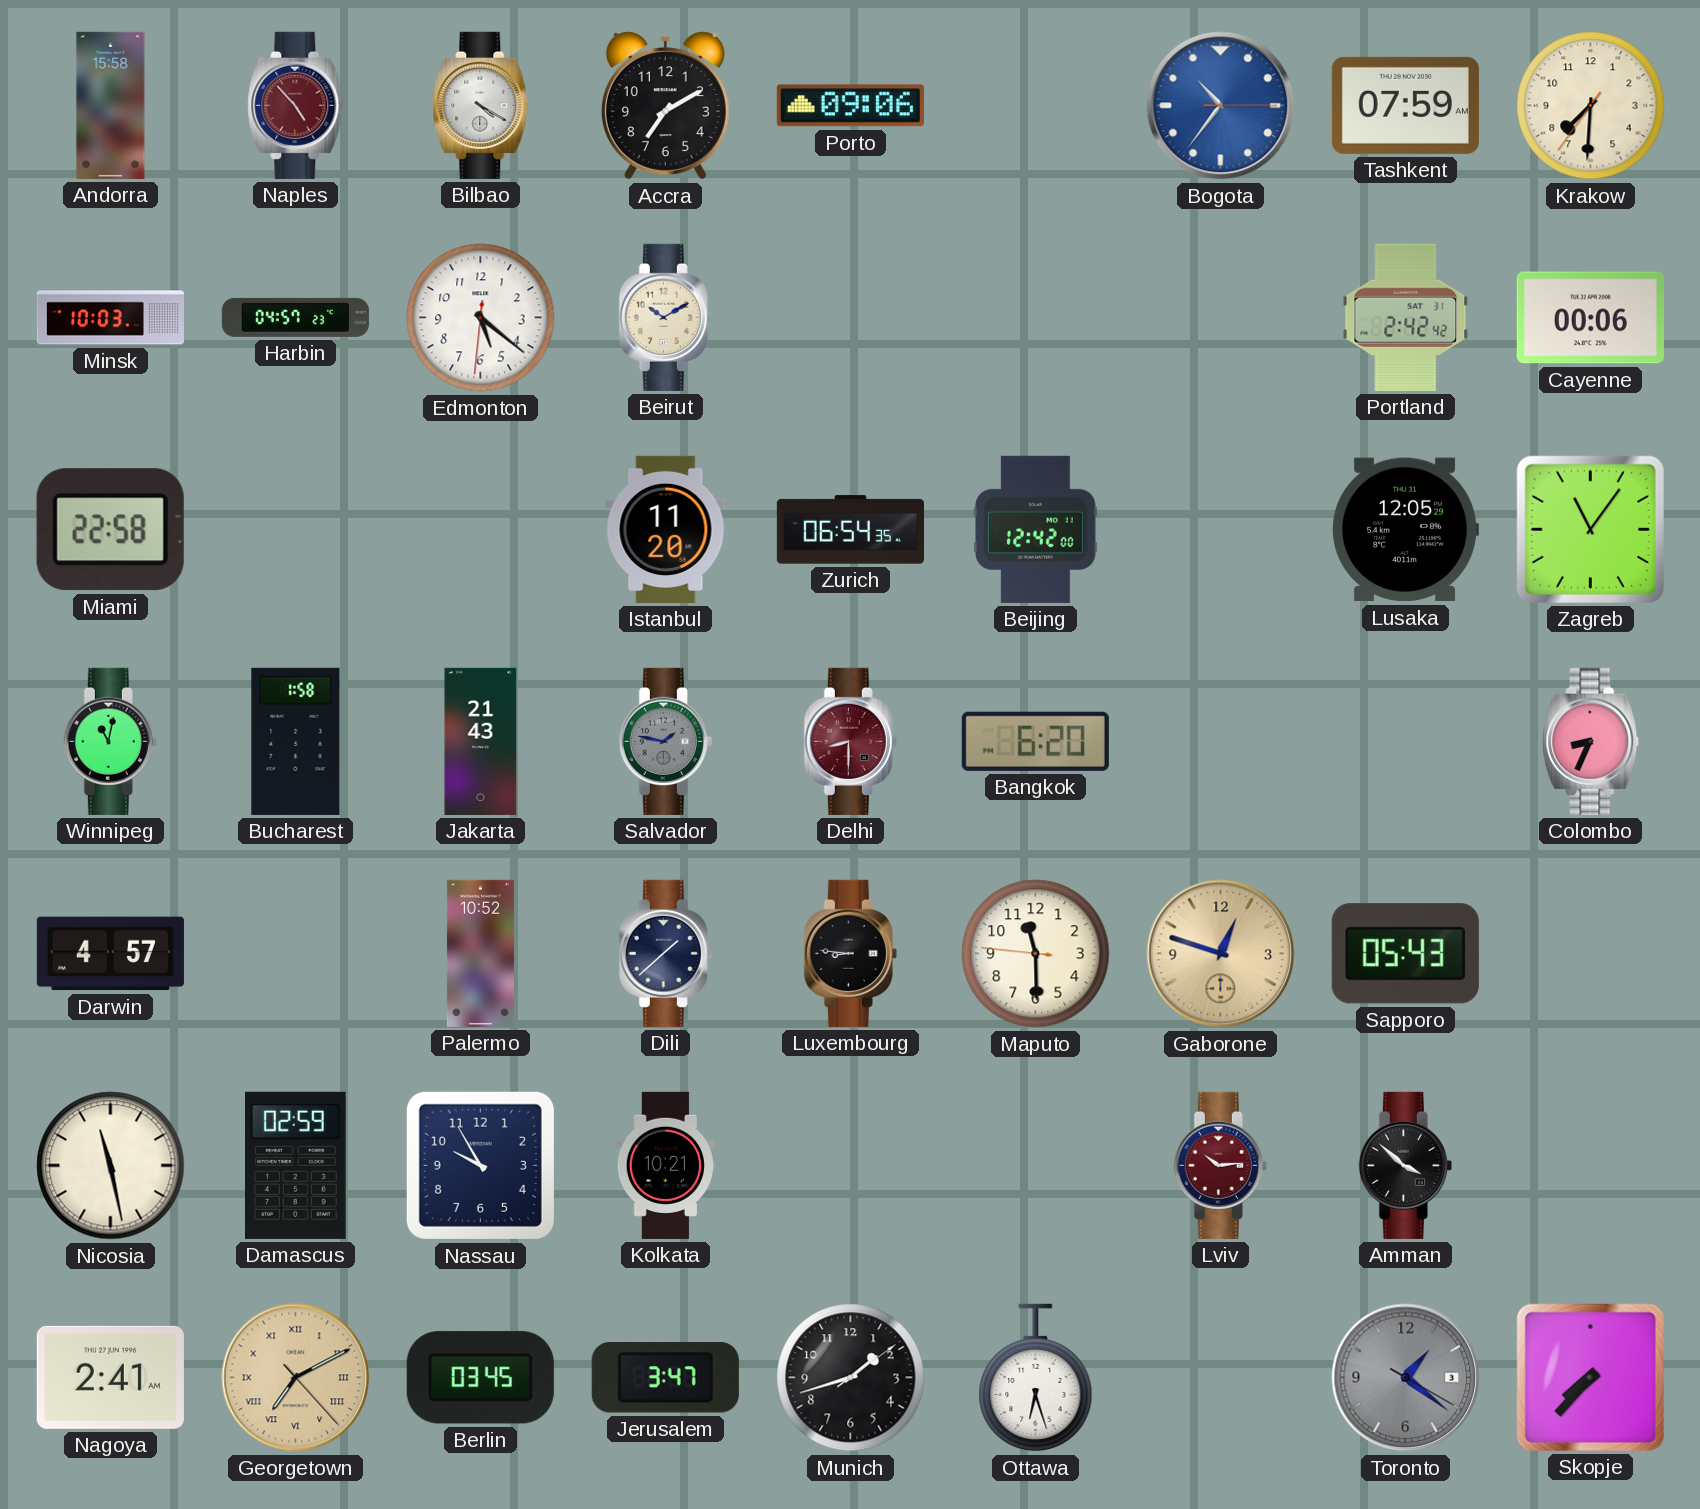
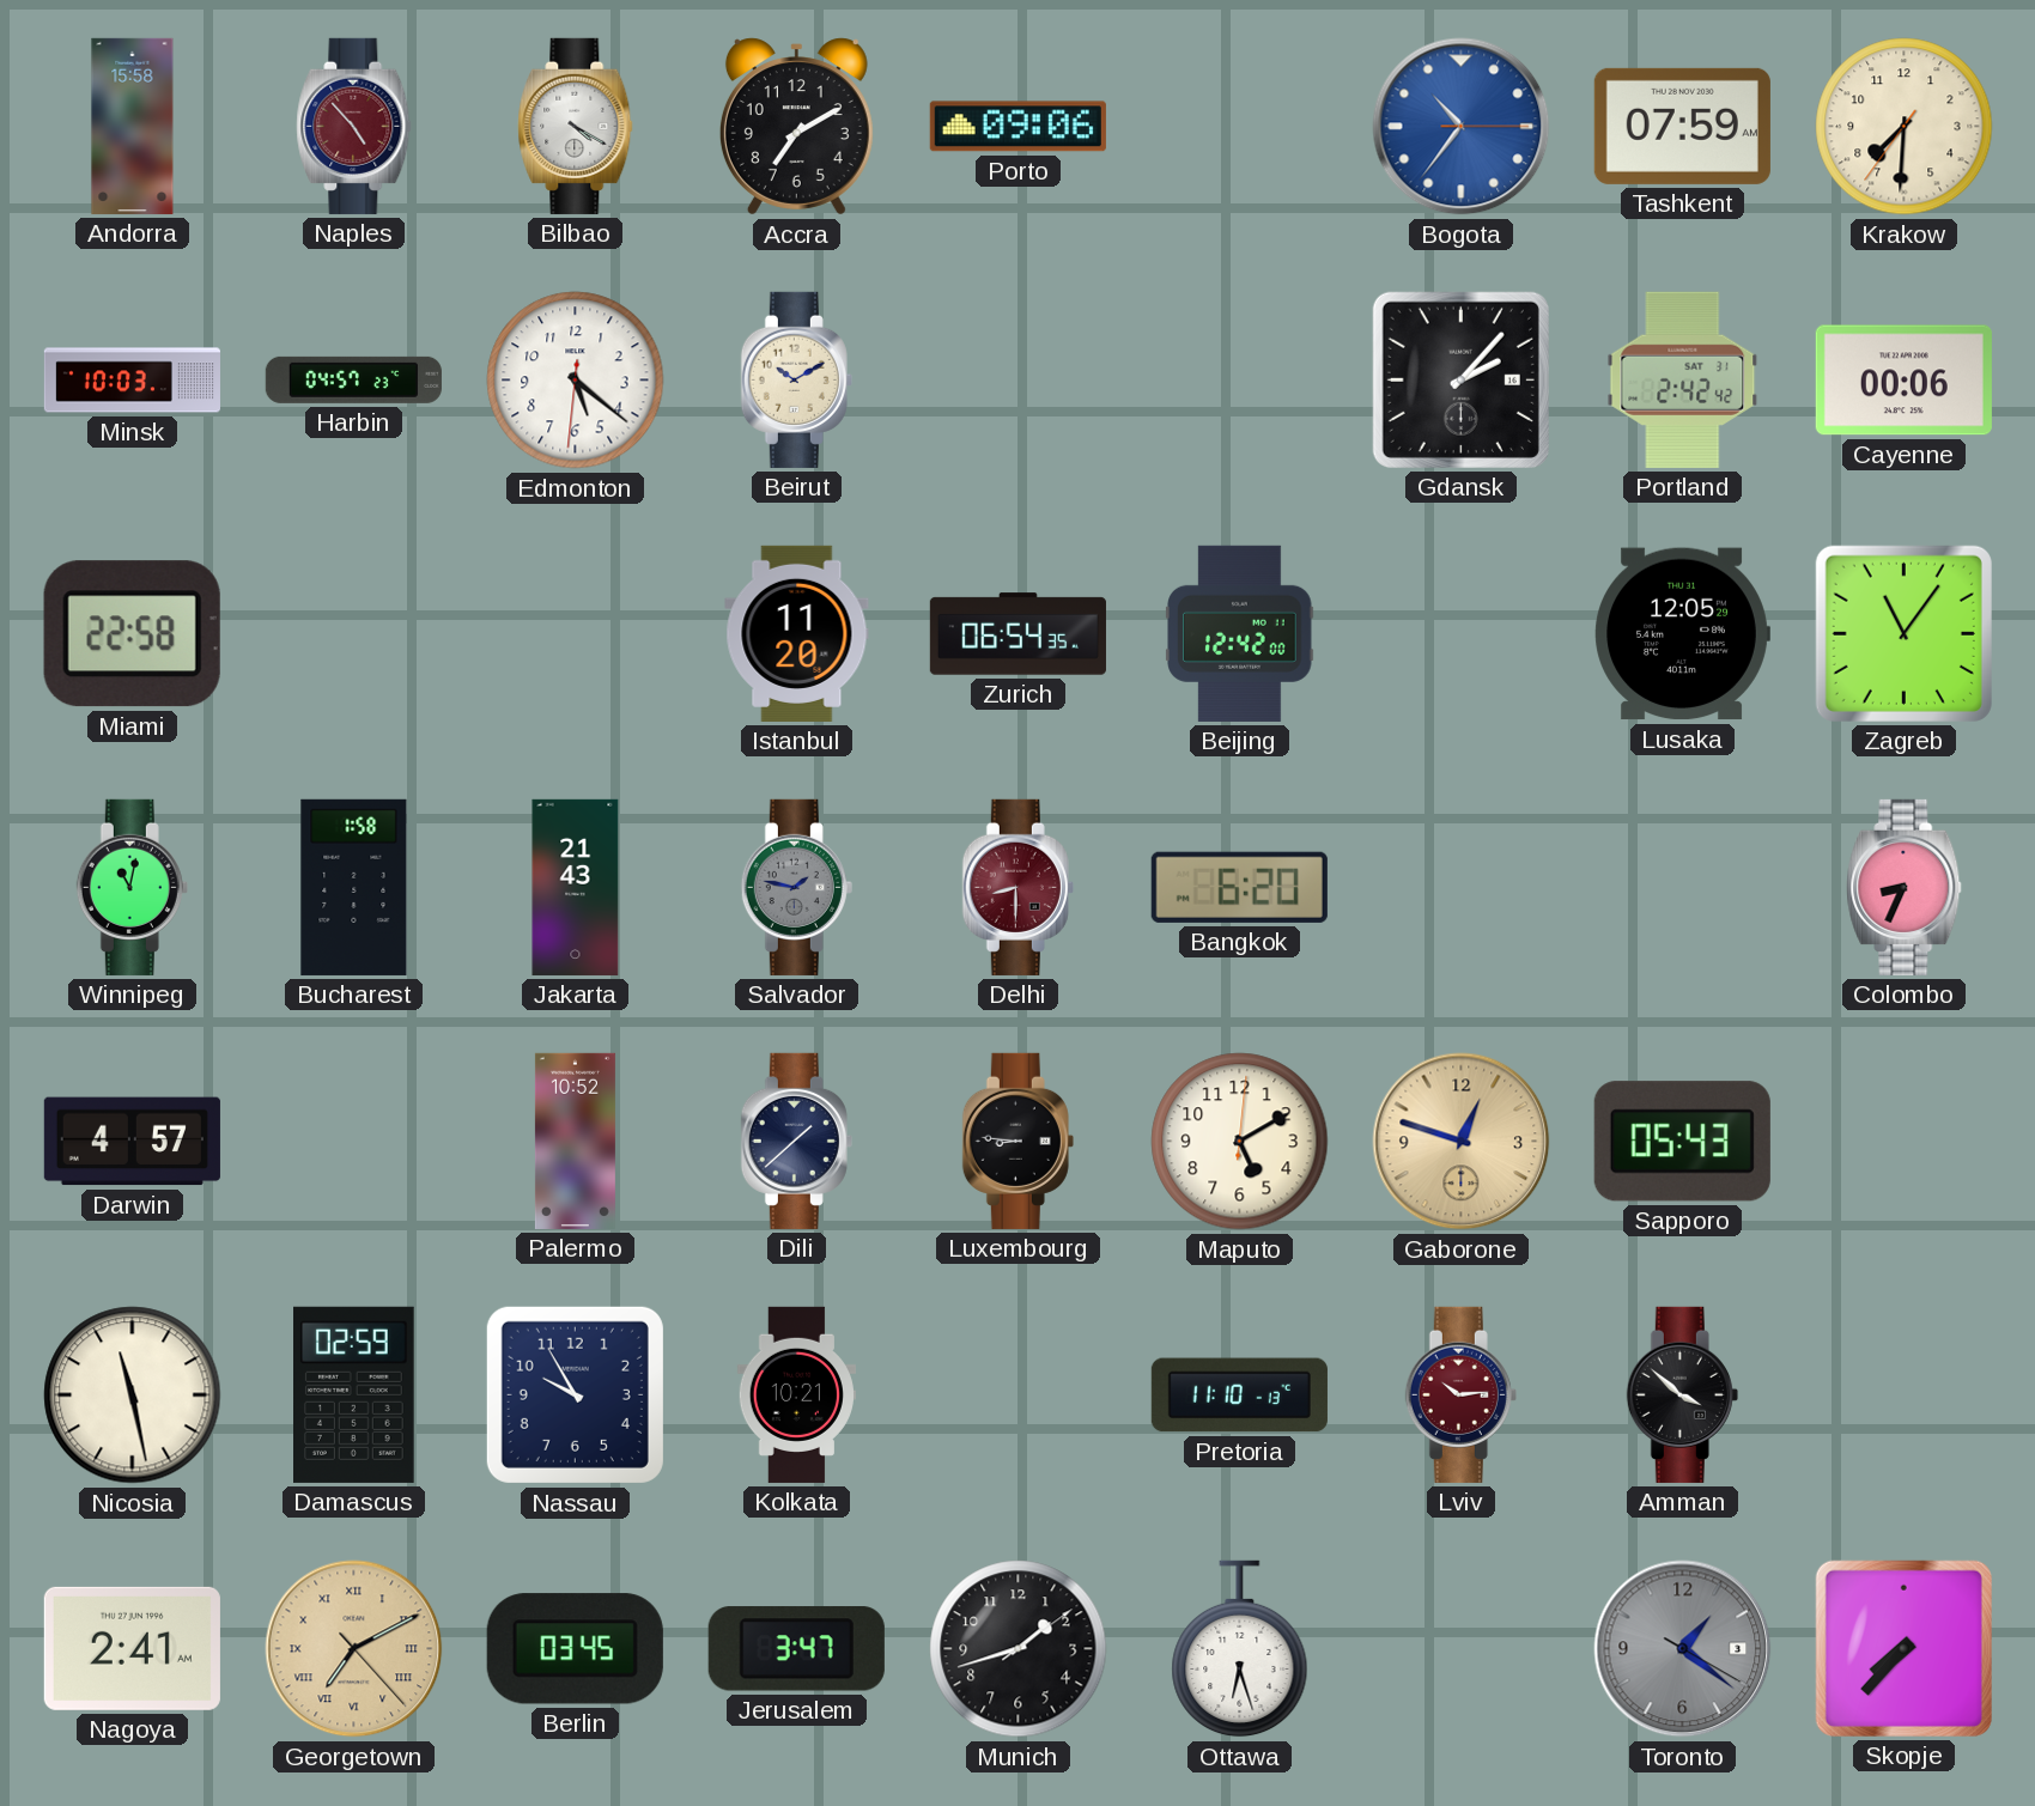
Gdansk: none -> 2:07
Maputo: 11:29 -> 5:10
Pretoria: none -> 11:10
